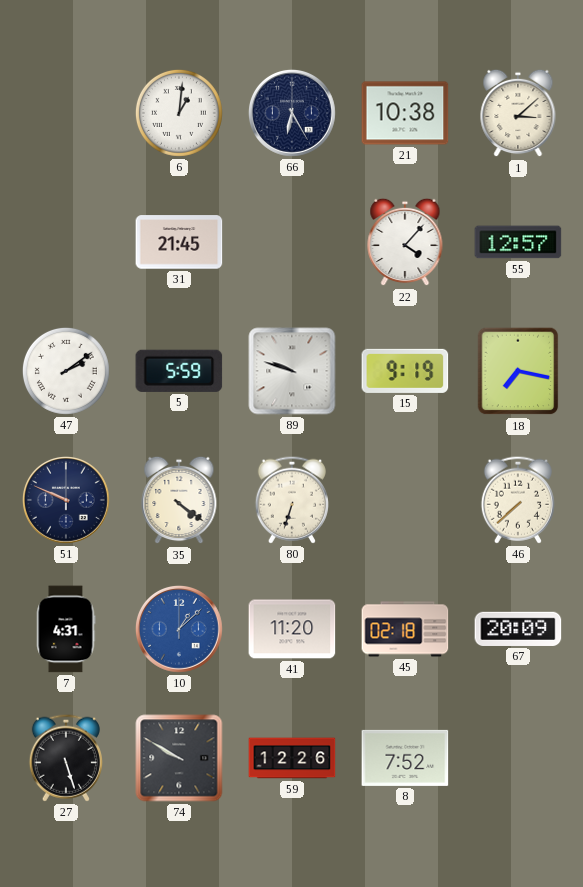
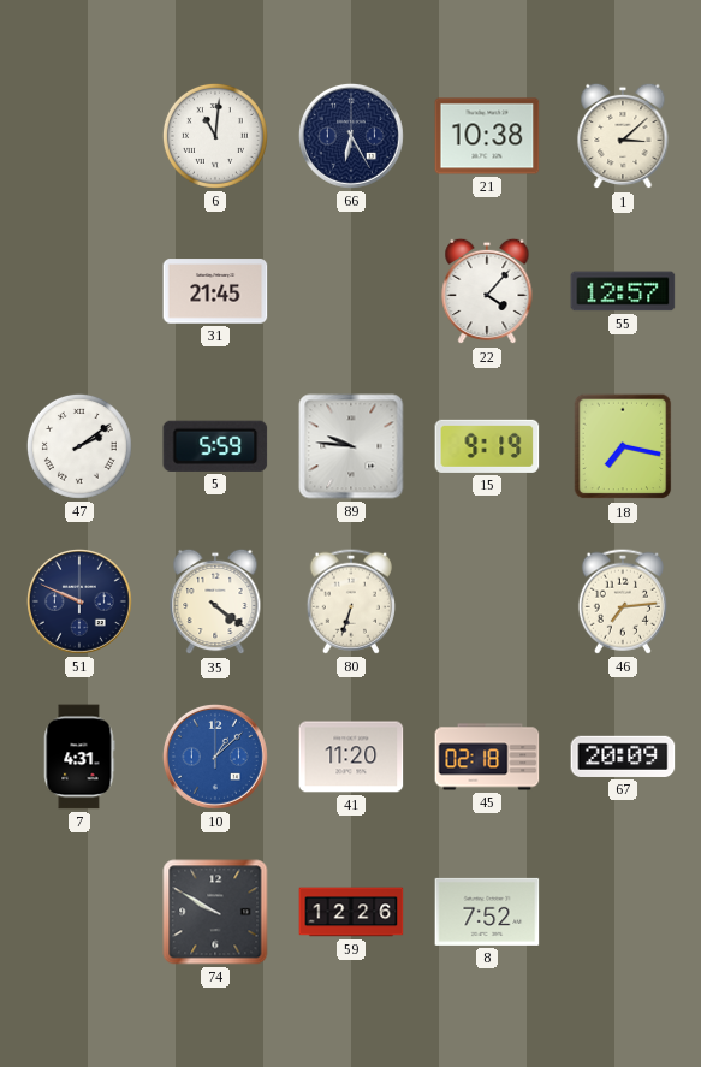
6: 1:01 -> 11:01
89: 9:48 -> 9:46
46: 7:38 -> 7:14
27: 5:27 -> none
